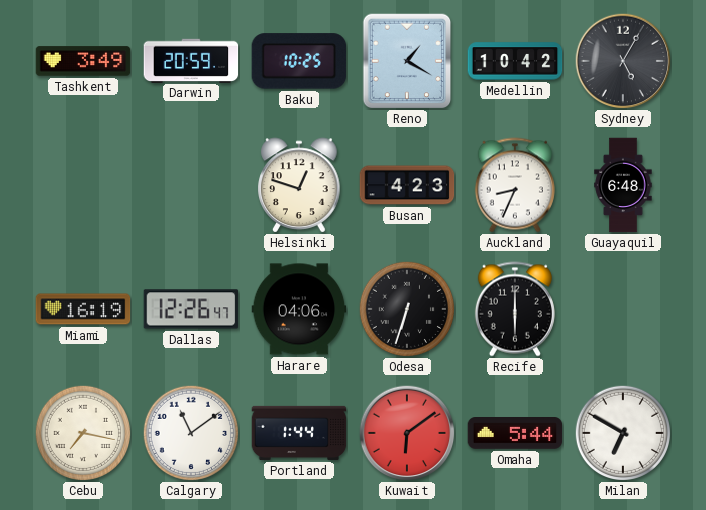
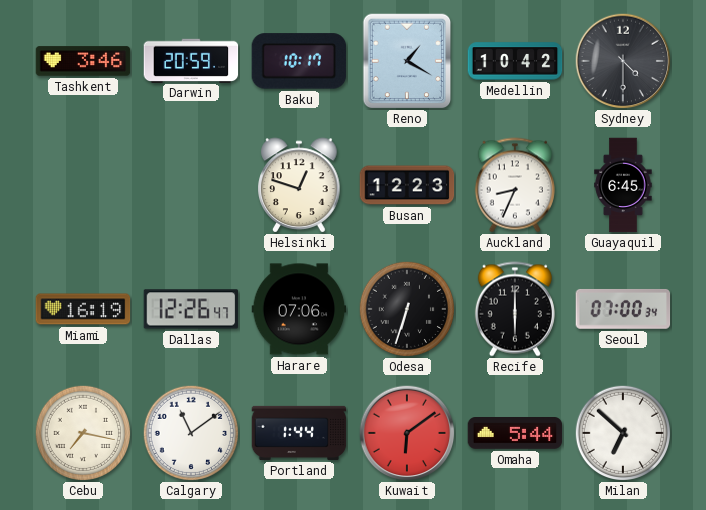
Tashkent: 3:49 -> 3:46
Baku: 10:25 -> 10:17
Sydney: 5:05 -> 4:30
Busan: 4:23 -> 12:23
Guayaquil: 6:48 -> 6:45
Harare: 04:06 -> 07:06
Seoul: none -> 07:00
Milan: 6:50 -> 6:52
